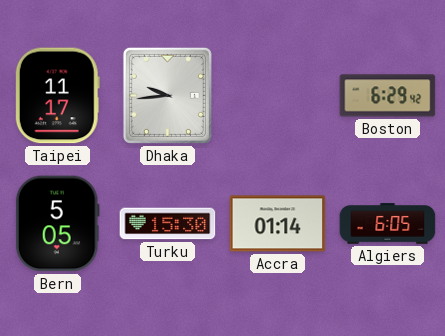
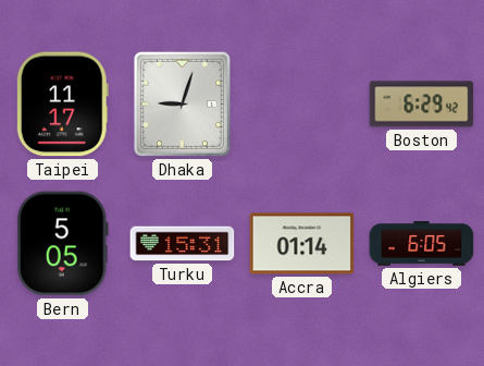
Dhaka: 9:44 -> 9:03
Turku: 15:30 -> 15:31
